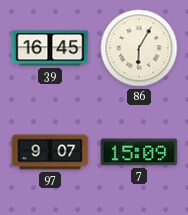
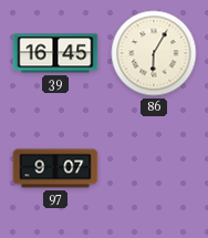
7: 15:09 -> none
